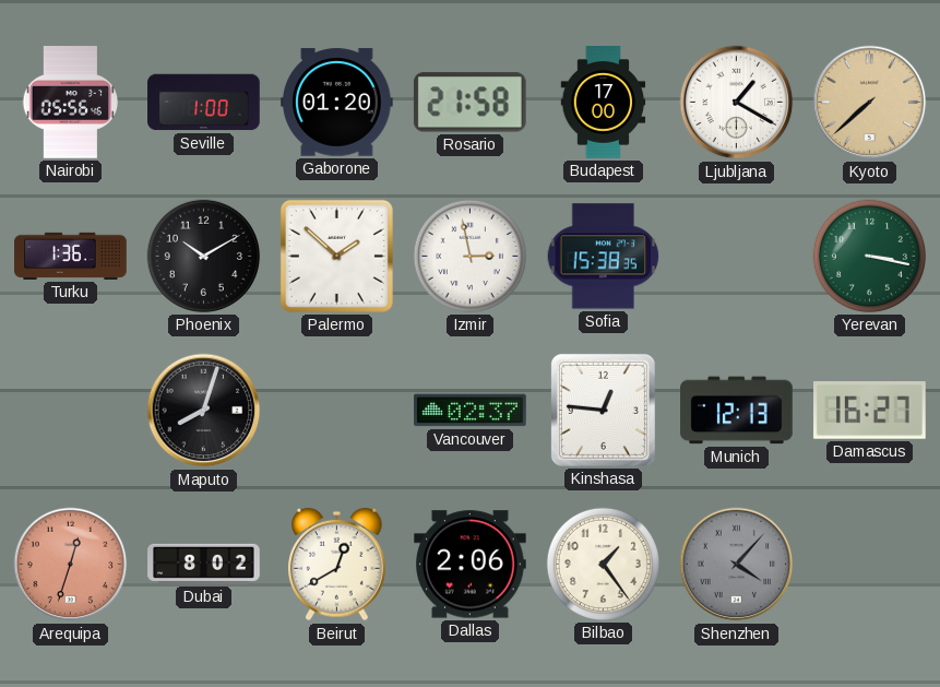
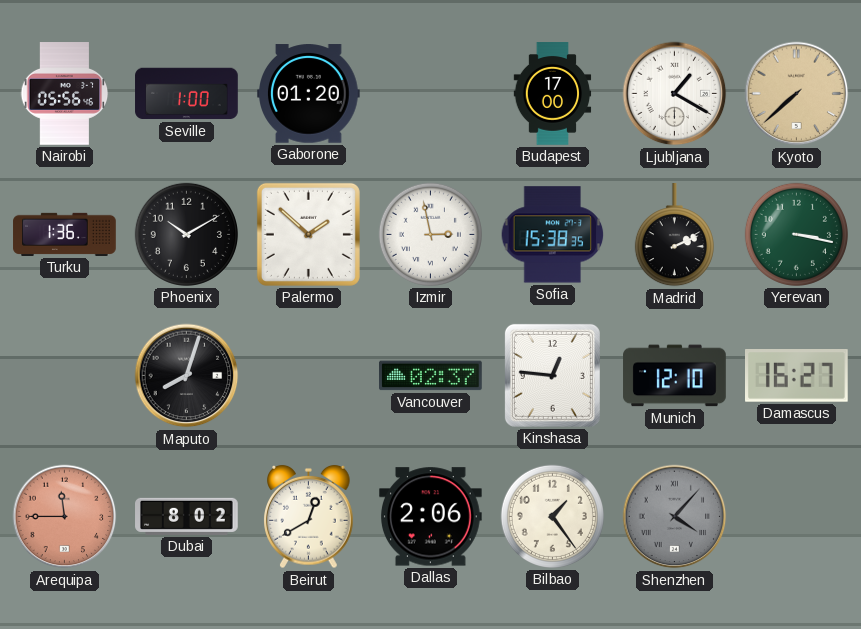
Rosario: 21:58 -> none
Madrid: none -> 2:11
Munich: 12:13 -> 12:10
Arequipa: 12:33 -> 11:45
